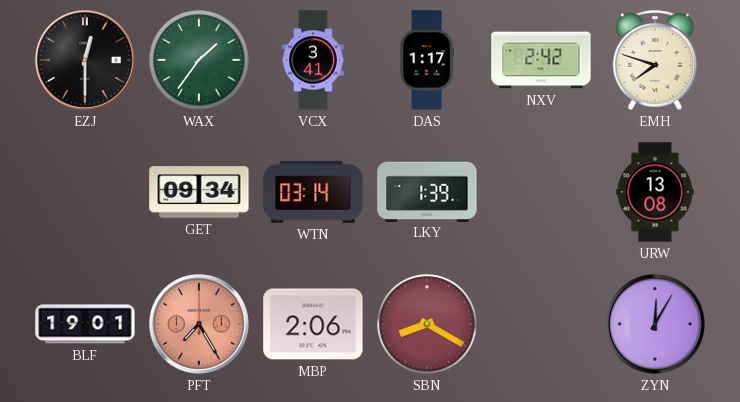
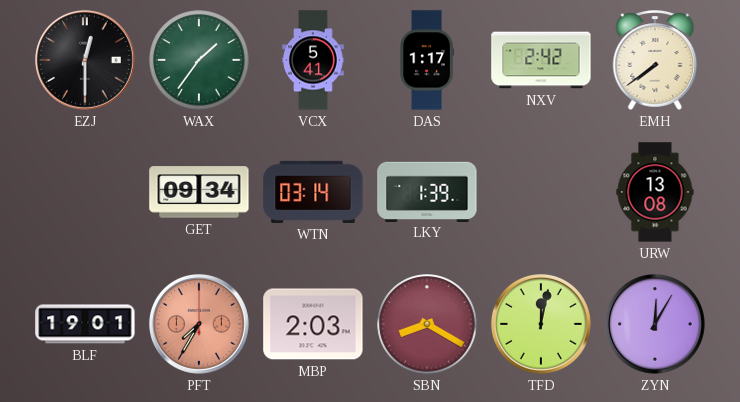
VCX: 3:41 -> 5:41
EMH: 7:48 -> 7:39
PFT: 7:25 -> 7:35
MBP: 2:06 -> 2:03
TFD: none -> 12:02
